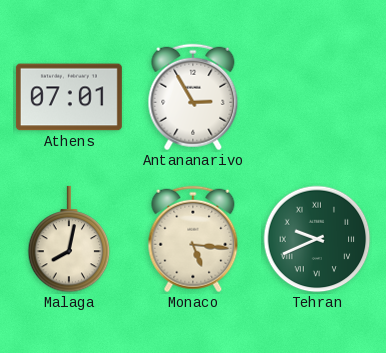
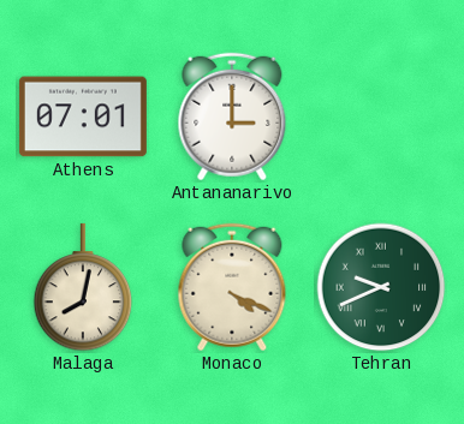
Antananarivo: 2:55 -> 3:00
Monaco: 5:16 -> 4:19
